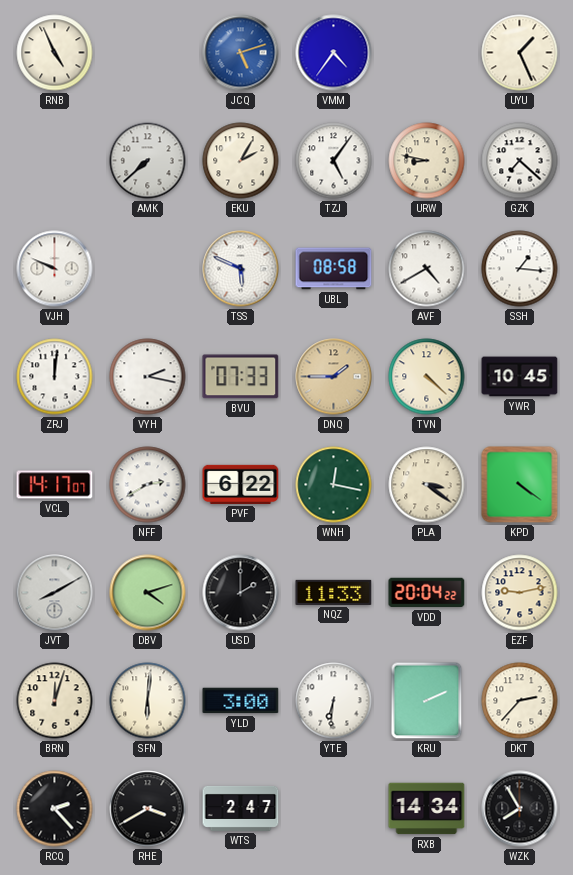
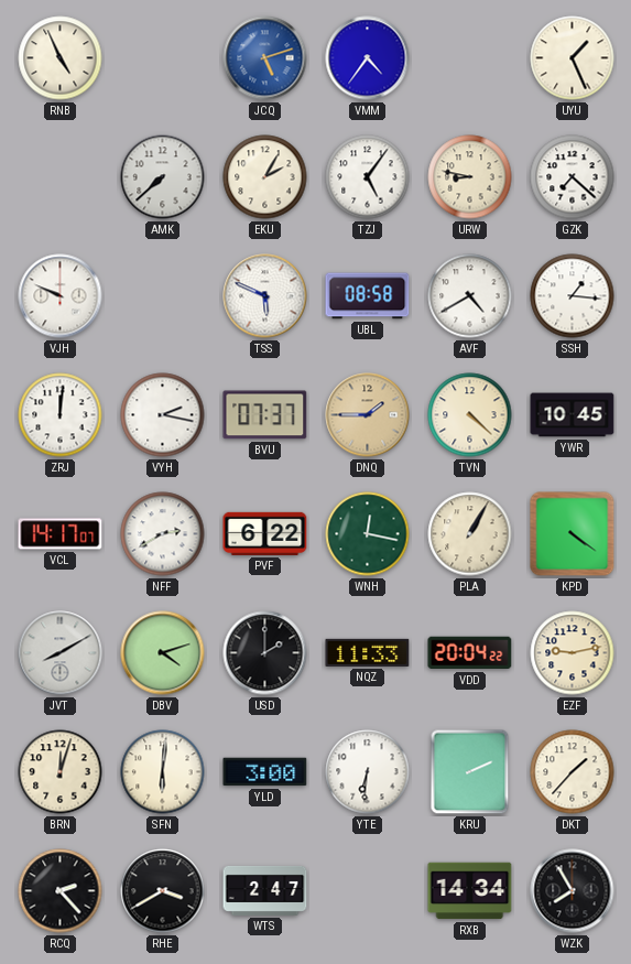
BVU: 07:33 -> 07:37
PLA: 3:21 -> 1:05
DKT: 2:37 -> 1:37
